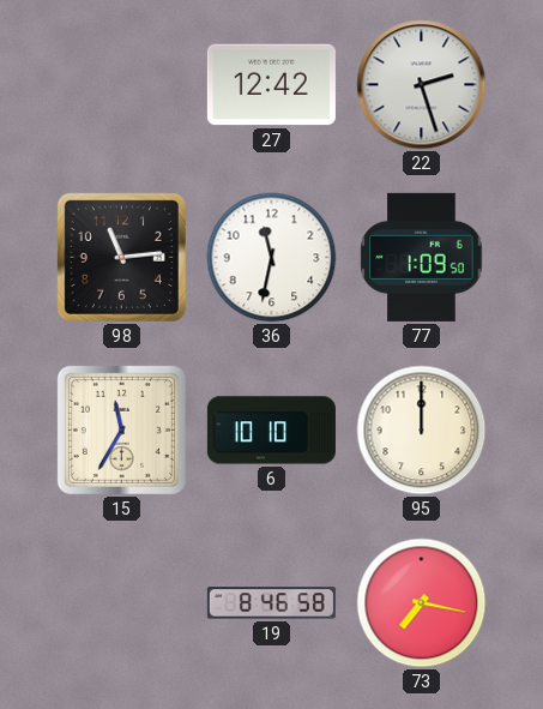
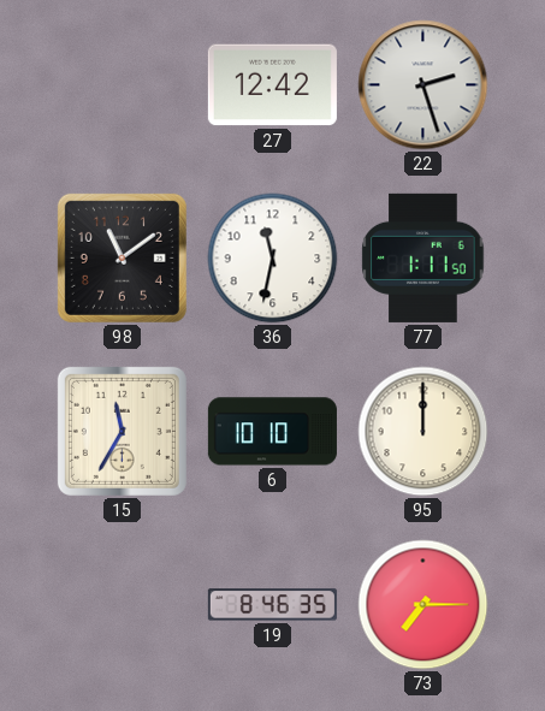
98: 11:14 -> 11:09
77: 1:09 -> 1:11
19: 8:46:58 -> 8:46:35
73: 7:17 -> 7:15
